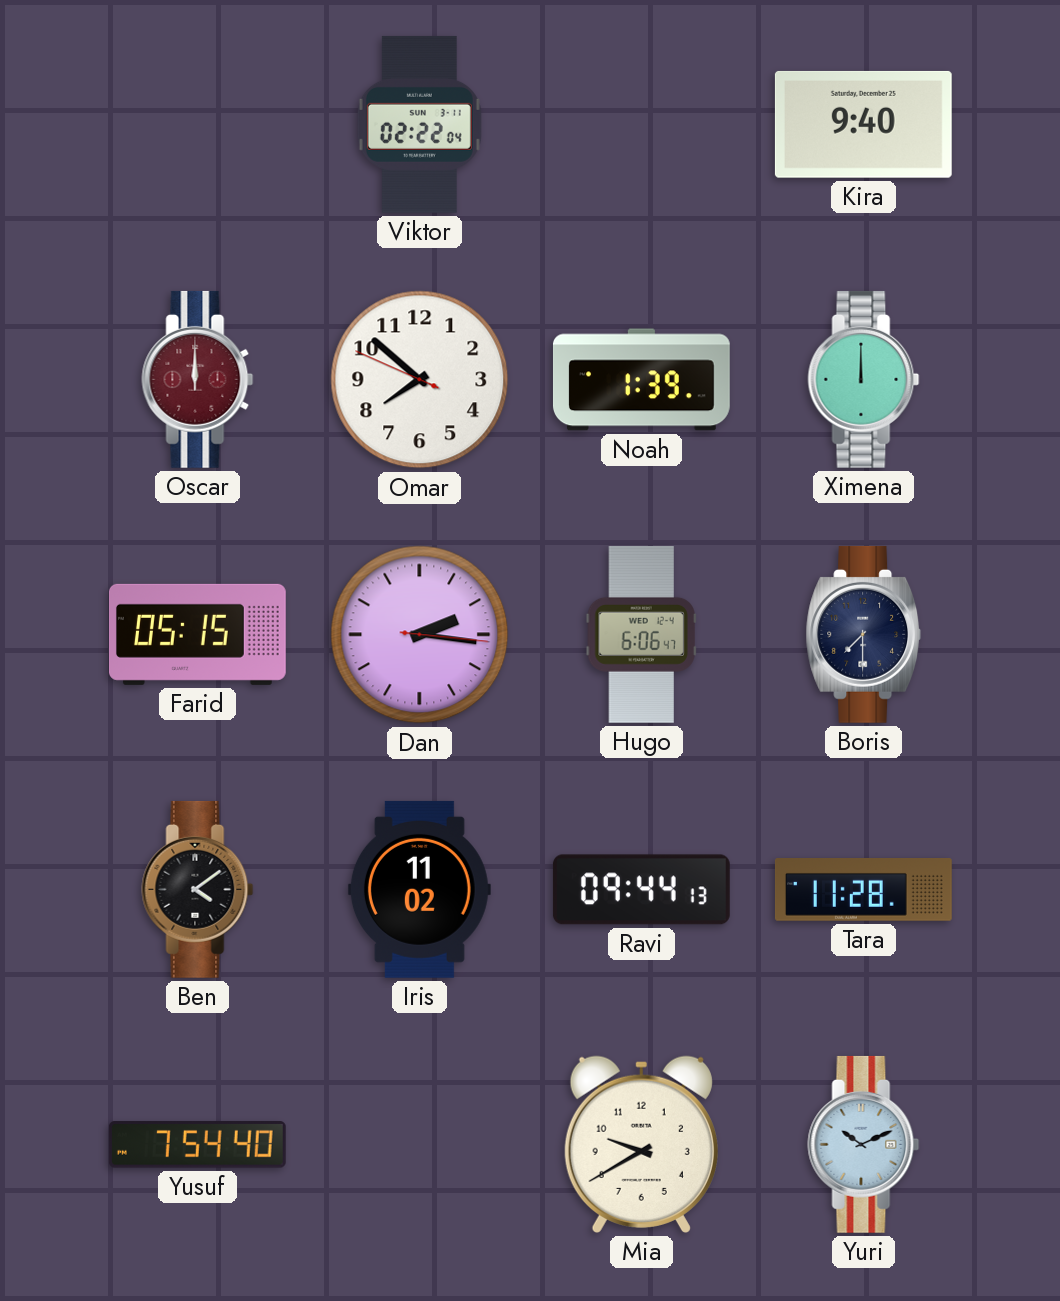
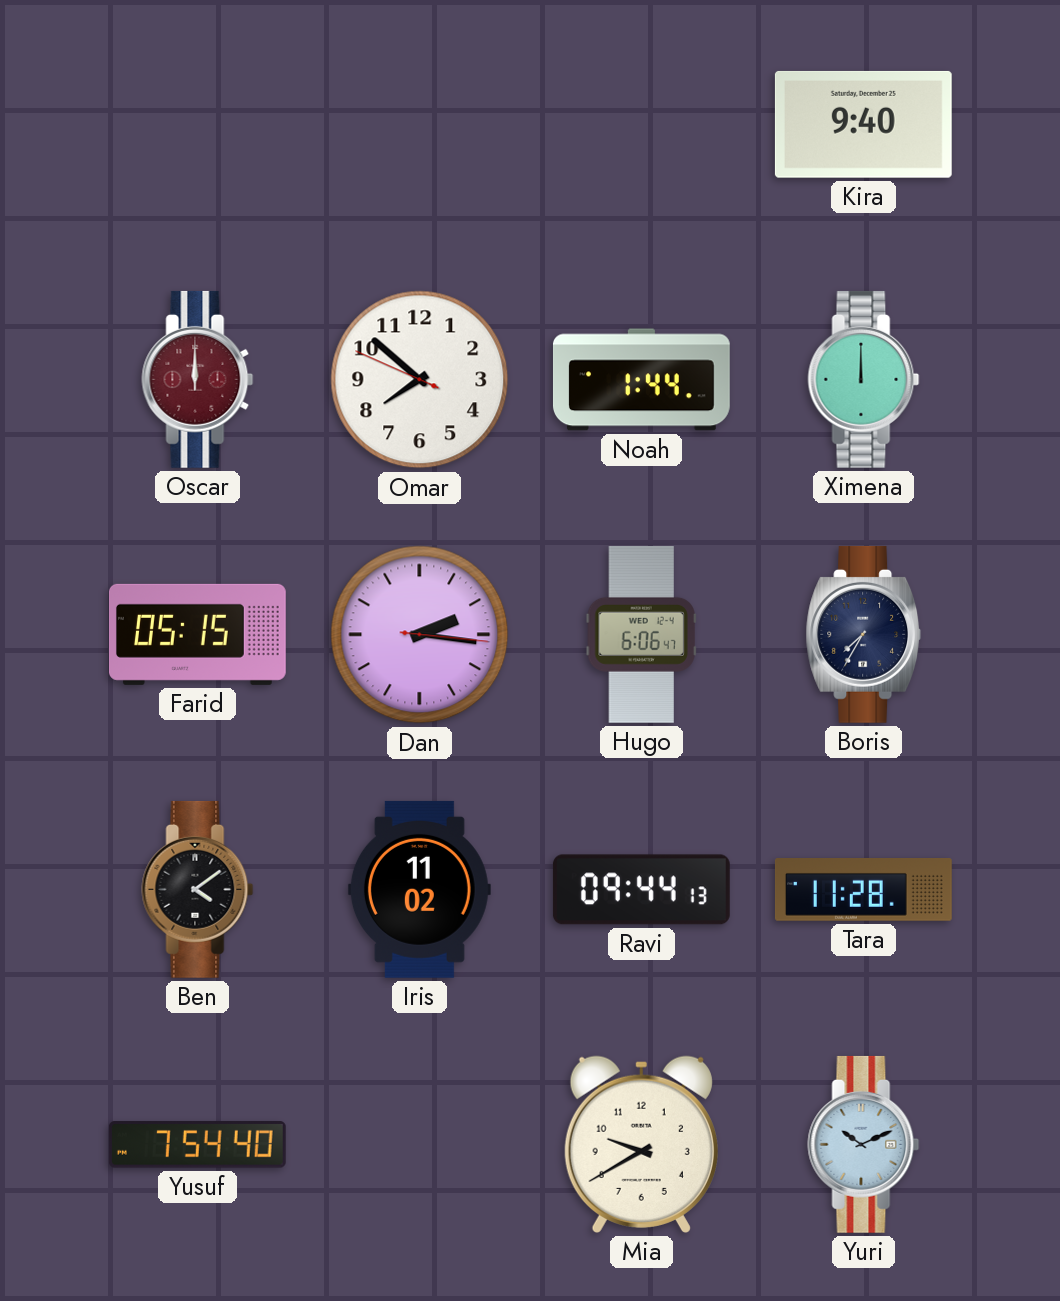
Viktor: 02:22 -> none
Noah: 1:39 -> 1:44
Boris: 7:30 -> 7:35
